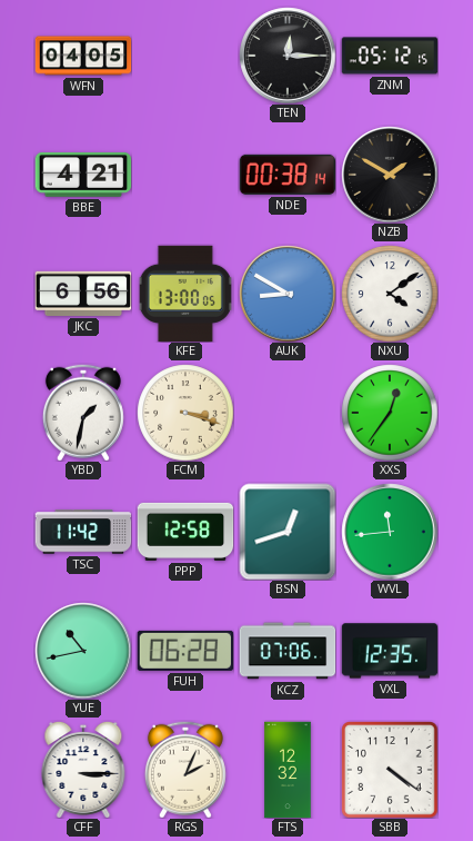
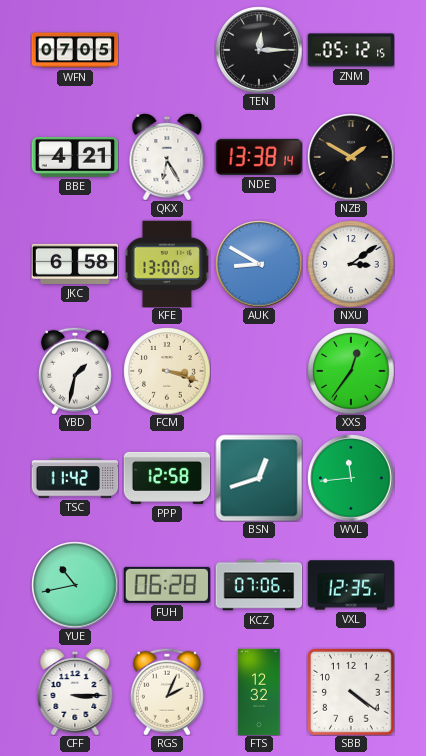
WFN: 04:05 -> 07:05
QKX: none -> 6:25
NDE: 00:38 -> 13:38
JKC: 6:56 -> 6:58
NXU: 4:09 -> 3:09
